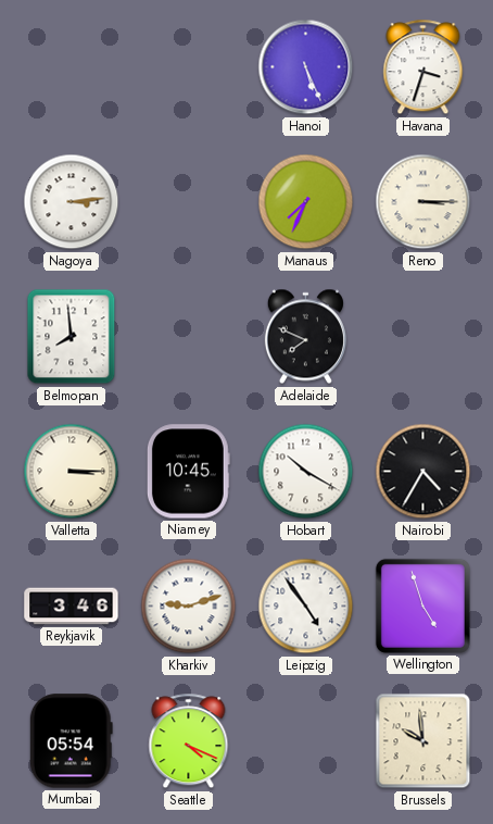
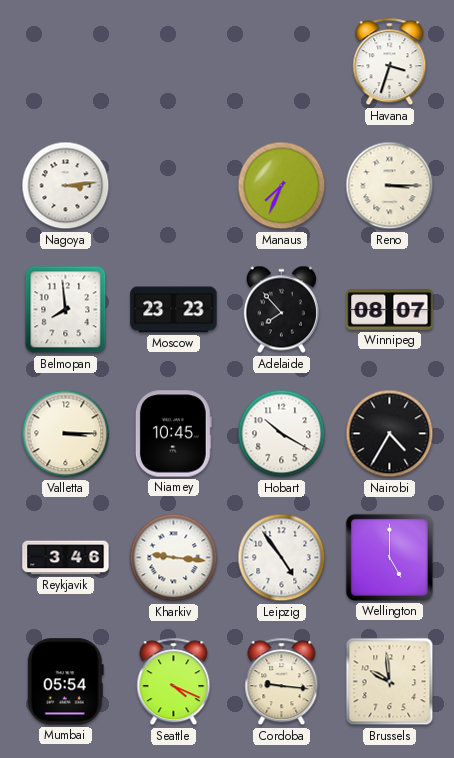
Hanoi: 5:26 -> none
Moscow: none -> 23:23
Adelaide: 7:49 -> 7:53
Winnipeg: none -> 08:07
Kharkiv: 9:12 -> 9:16
Wellington: 4:57 -> 5:00
Cordoba: none -> 9:16
